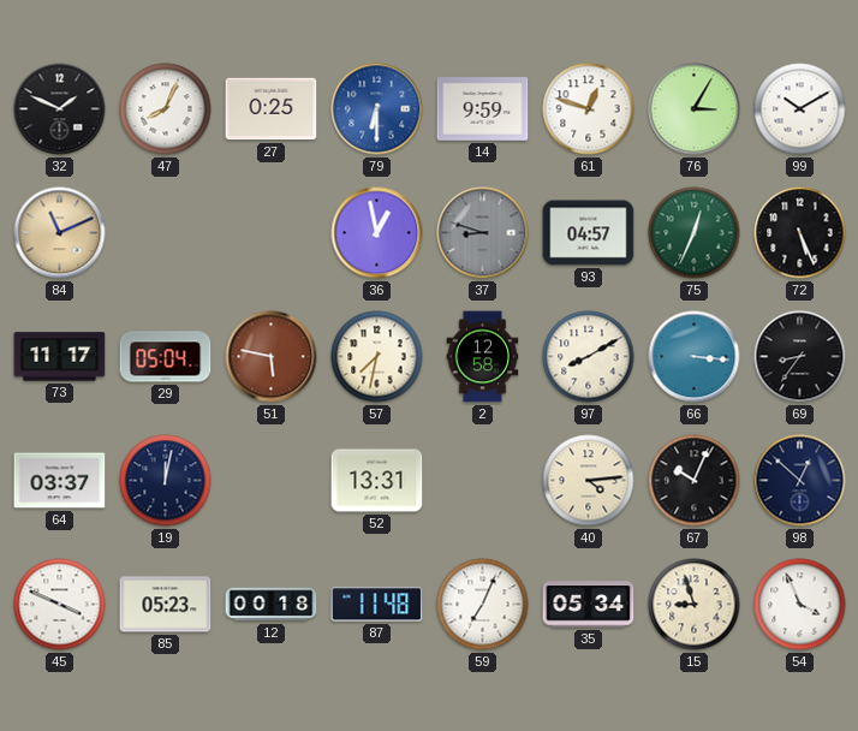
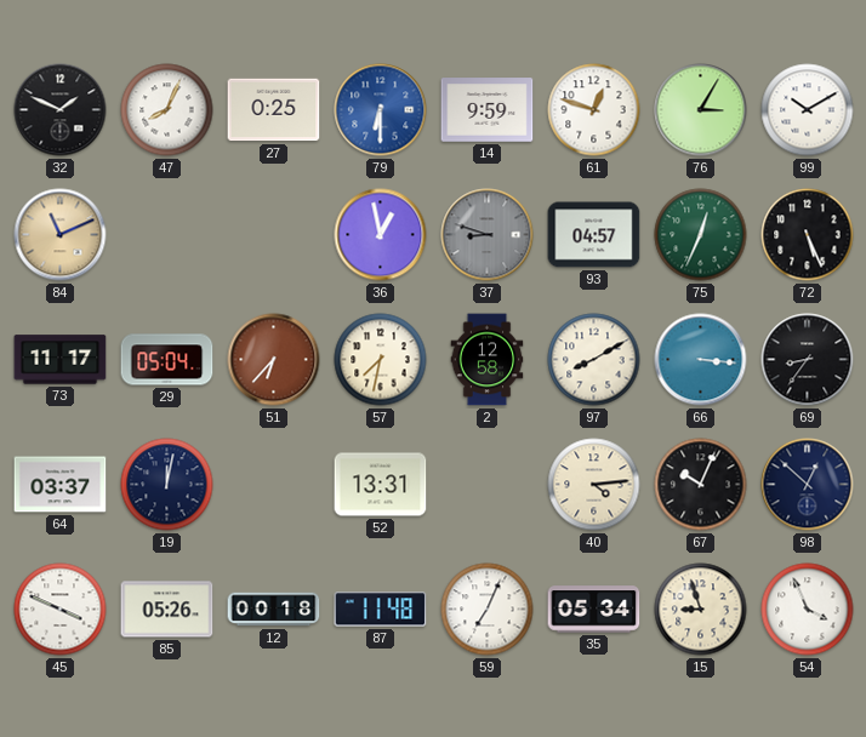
51: 5:47 -> 6:37
85: 05:23 -> 05:26
